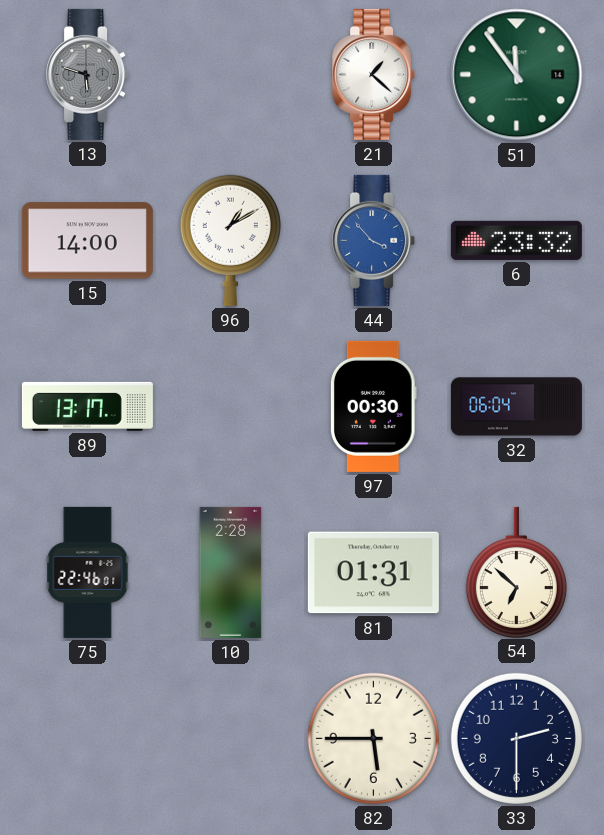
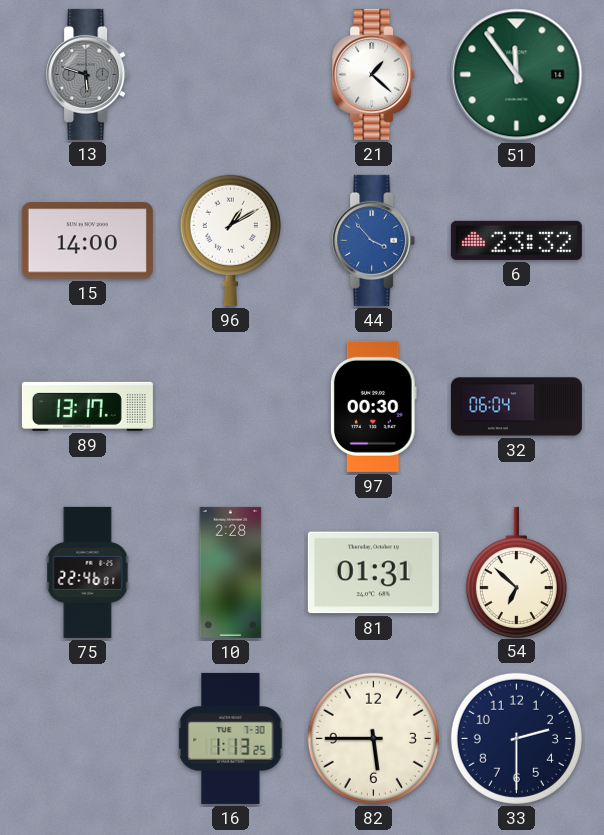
16: none -> 1:13
